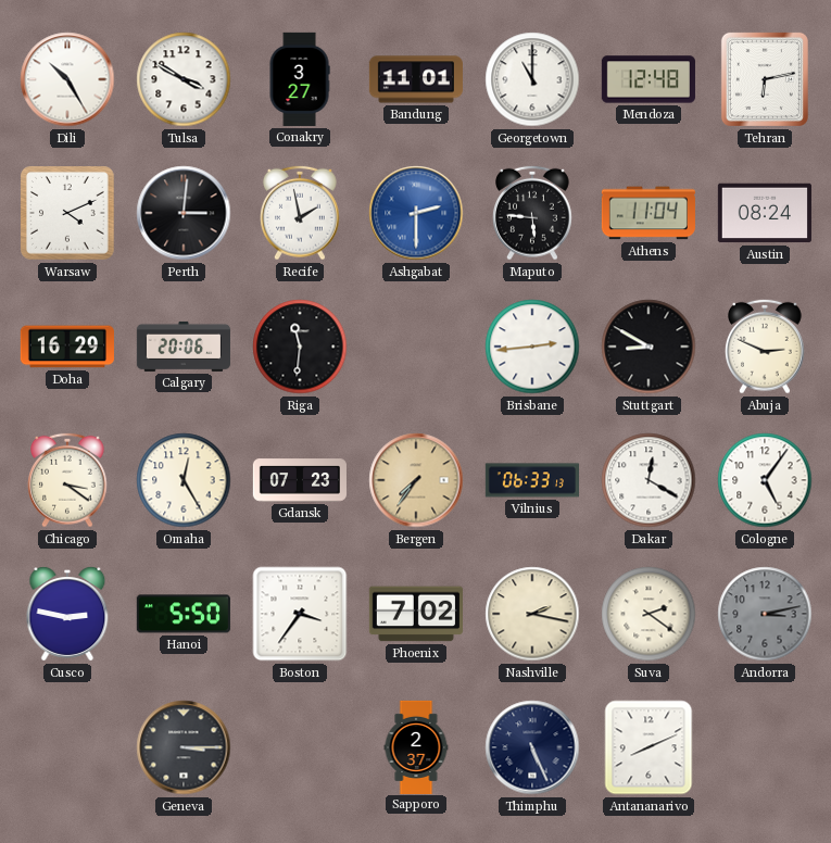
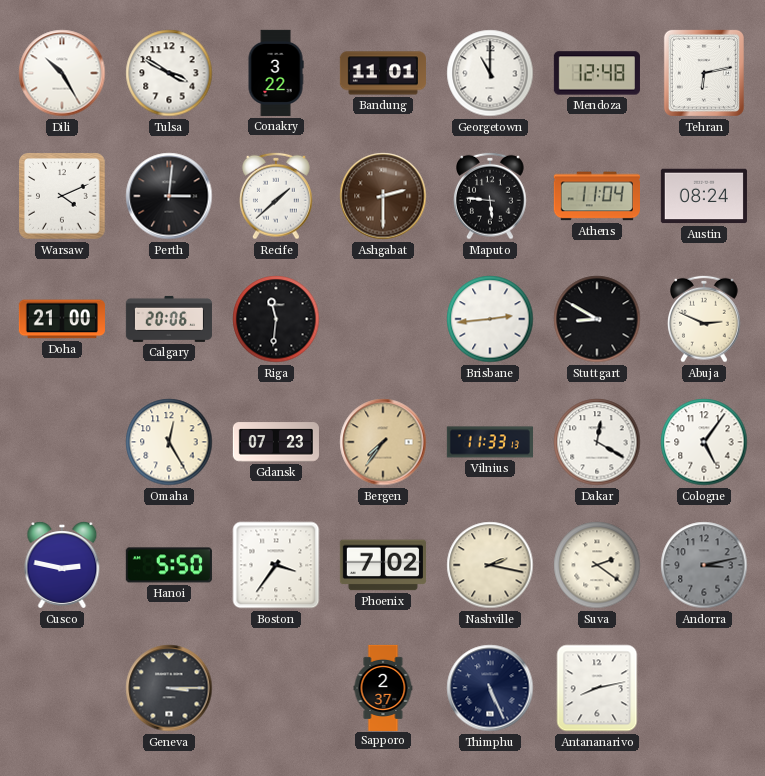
Conakry: 3:27 -> 3:22
Recife: 1:58 -> 1:38
Ashgabat dial: blue -> brown
Doha: 16:29 -> 21:00
Chicago: 3:21 -> none
Vilnius: 06:33 -> 11:33
Antananarivo: 8:11 -> 8:13
